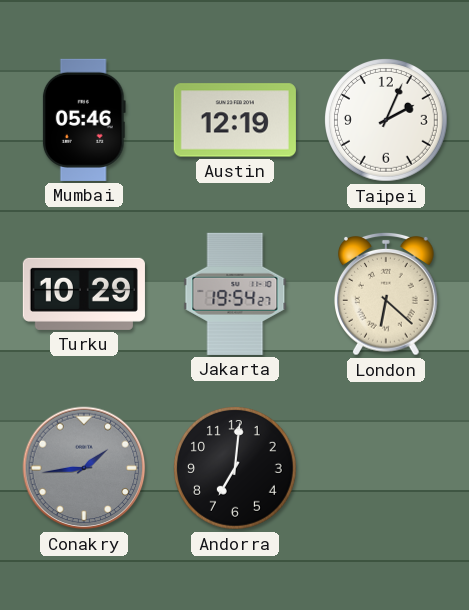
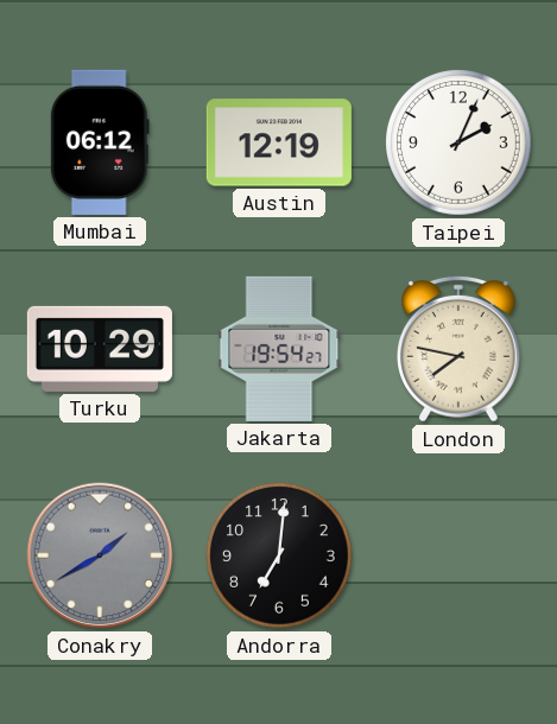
Mumbai: 05:46 -> 06:12
London: 6:22 -> 7:47
Conakry: 1:44 -> 1:40
